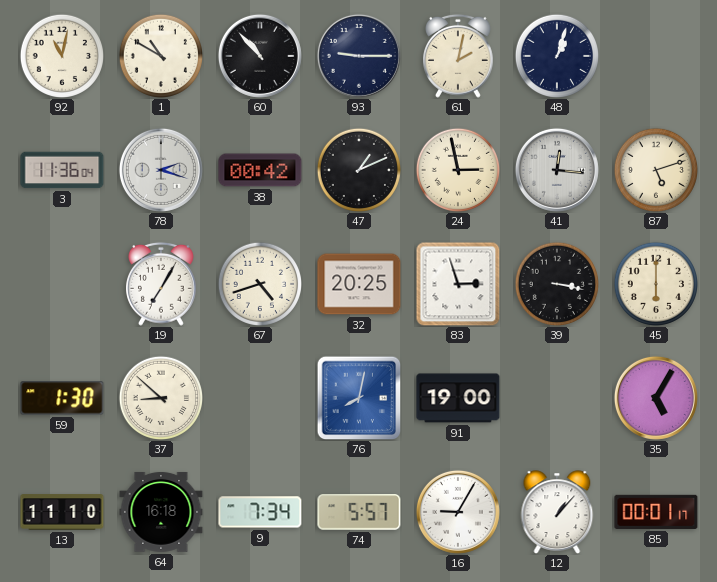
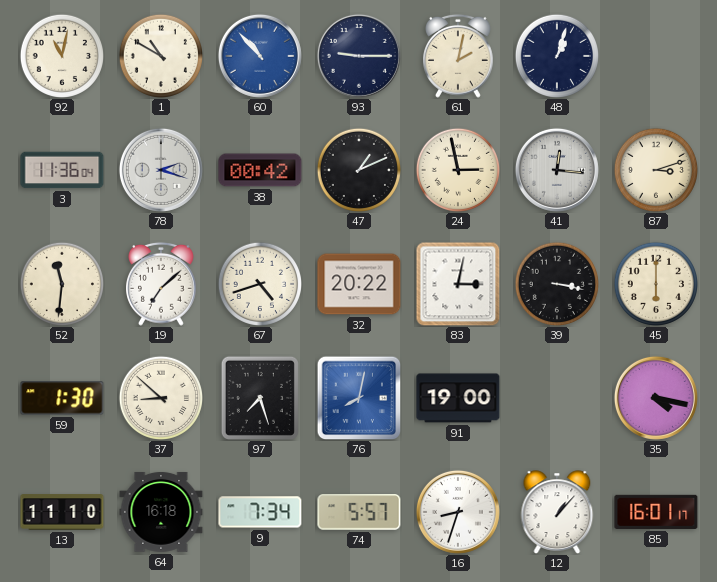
60 dial: black -> blue
87: 5:12 -> 3:12
52: none -> 11:31
19: 7:05 -> 7:08
32: 20:25 -> 20:22
83: 2:57 -> 3:02
97: none -> 7:27
35: 5:05 -> 4:17
16: 9:05 -> 8:33
85: 00:01 -> 16:01
